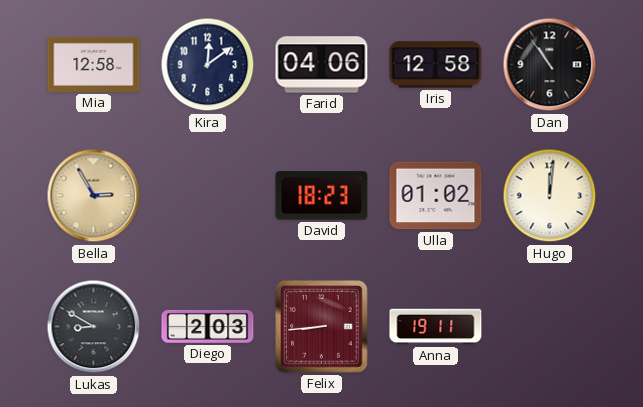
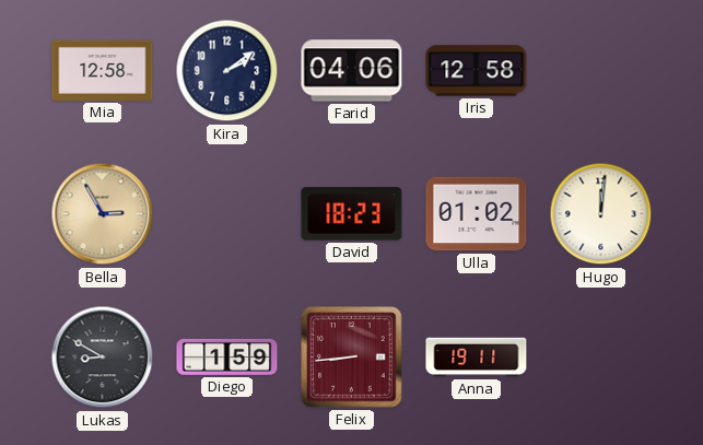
Kira: 12:09 -> 2:09
Dan: 10:54 -> none
Diego: 2:03 -> 1:59
